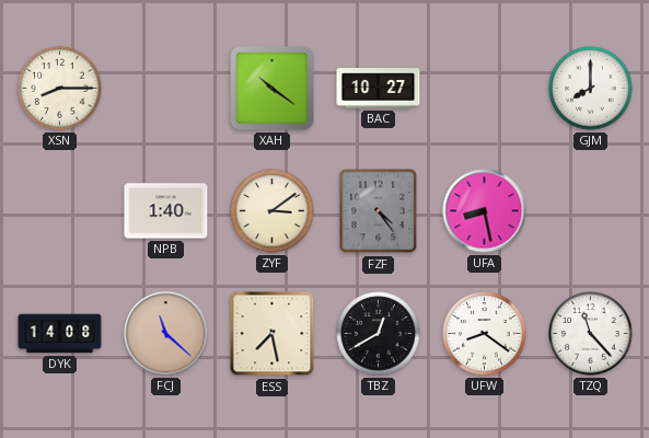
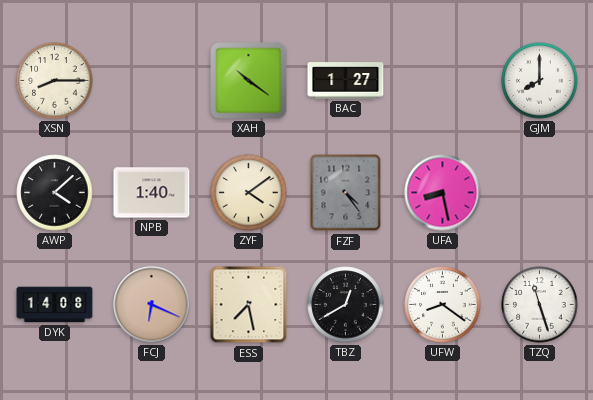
BAC: 10:27 -> 1:27
AWP: none -> 4:08
ZYF: 3:09 -> 4:09
FCJ: 11:22 -> 6:19
TZQ: 11:23 -> 11:27
